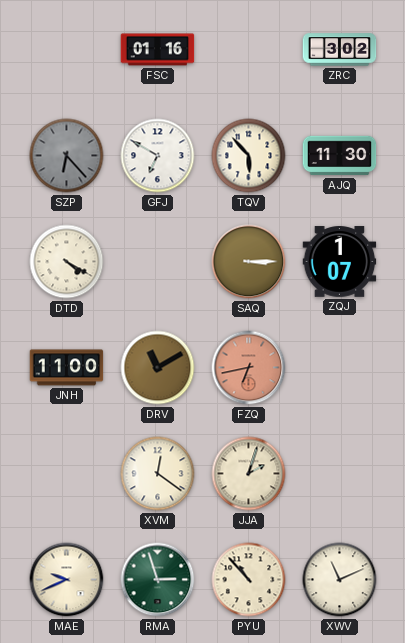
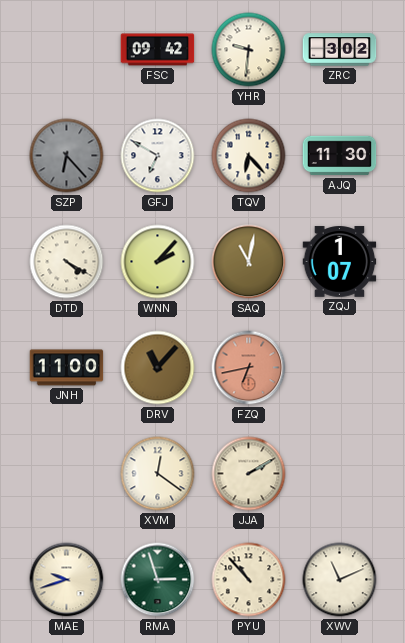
FSC: 01:16 -> 09:42
YHR: none -> 9:31
TQV: 5:53 -> 6:23
WNN: none -> 2:07
SAQ: 3:15 -> 11:02
DRV: 11:10 -> 11:07
JJA: 2:03 -> 2:10
MAE: 9:41 -> 9:42
